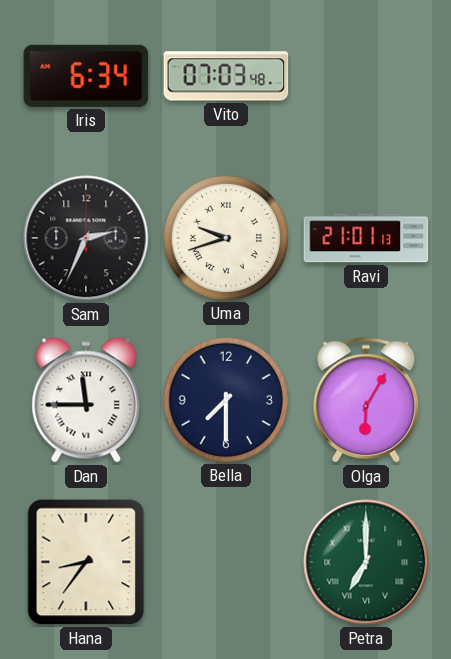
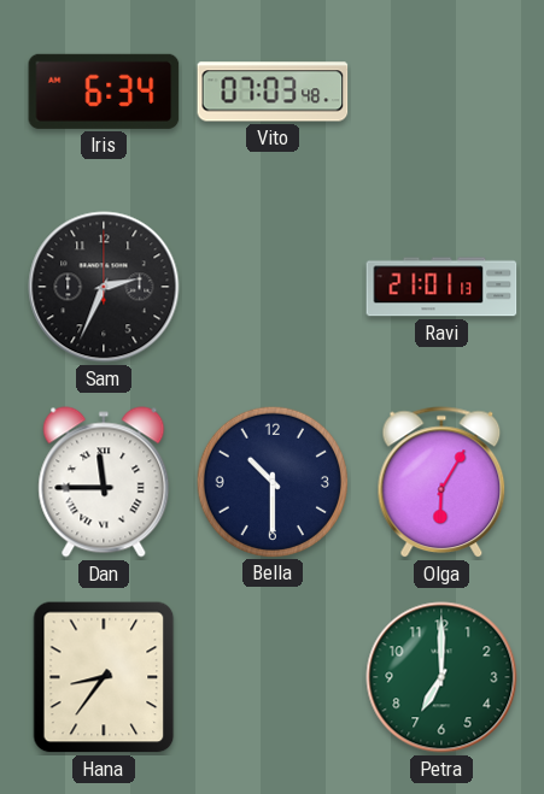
Uma: 9:42 -> none
Bella: 7:30 -> 10:30
Petra numerals: Roman -> Arabic
